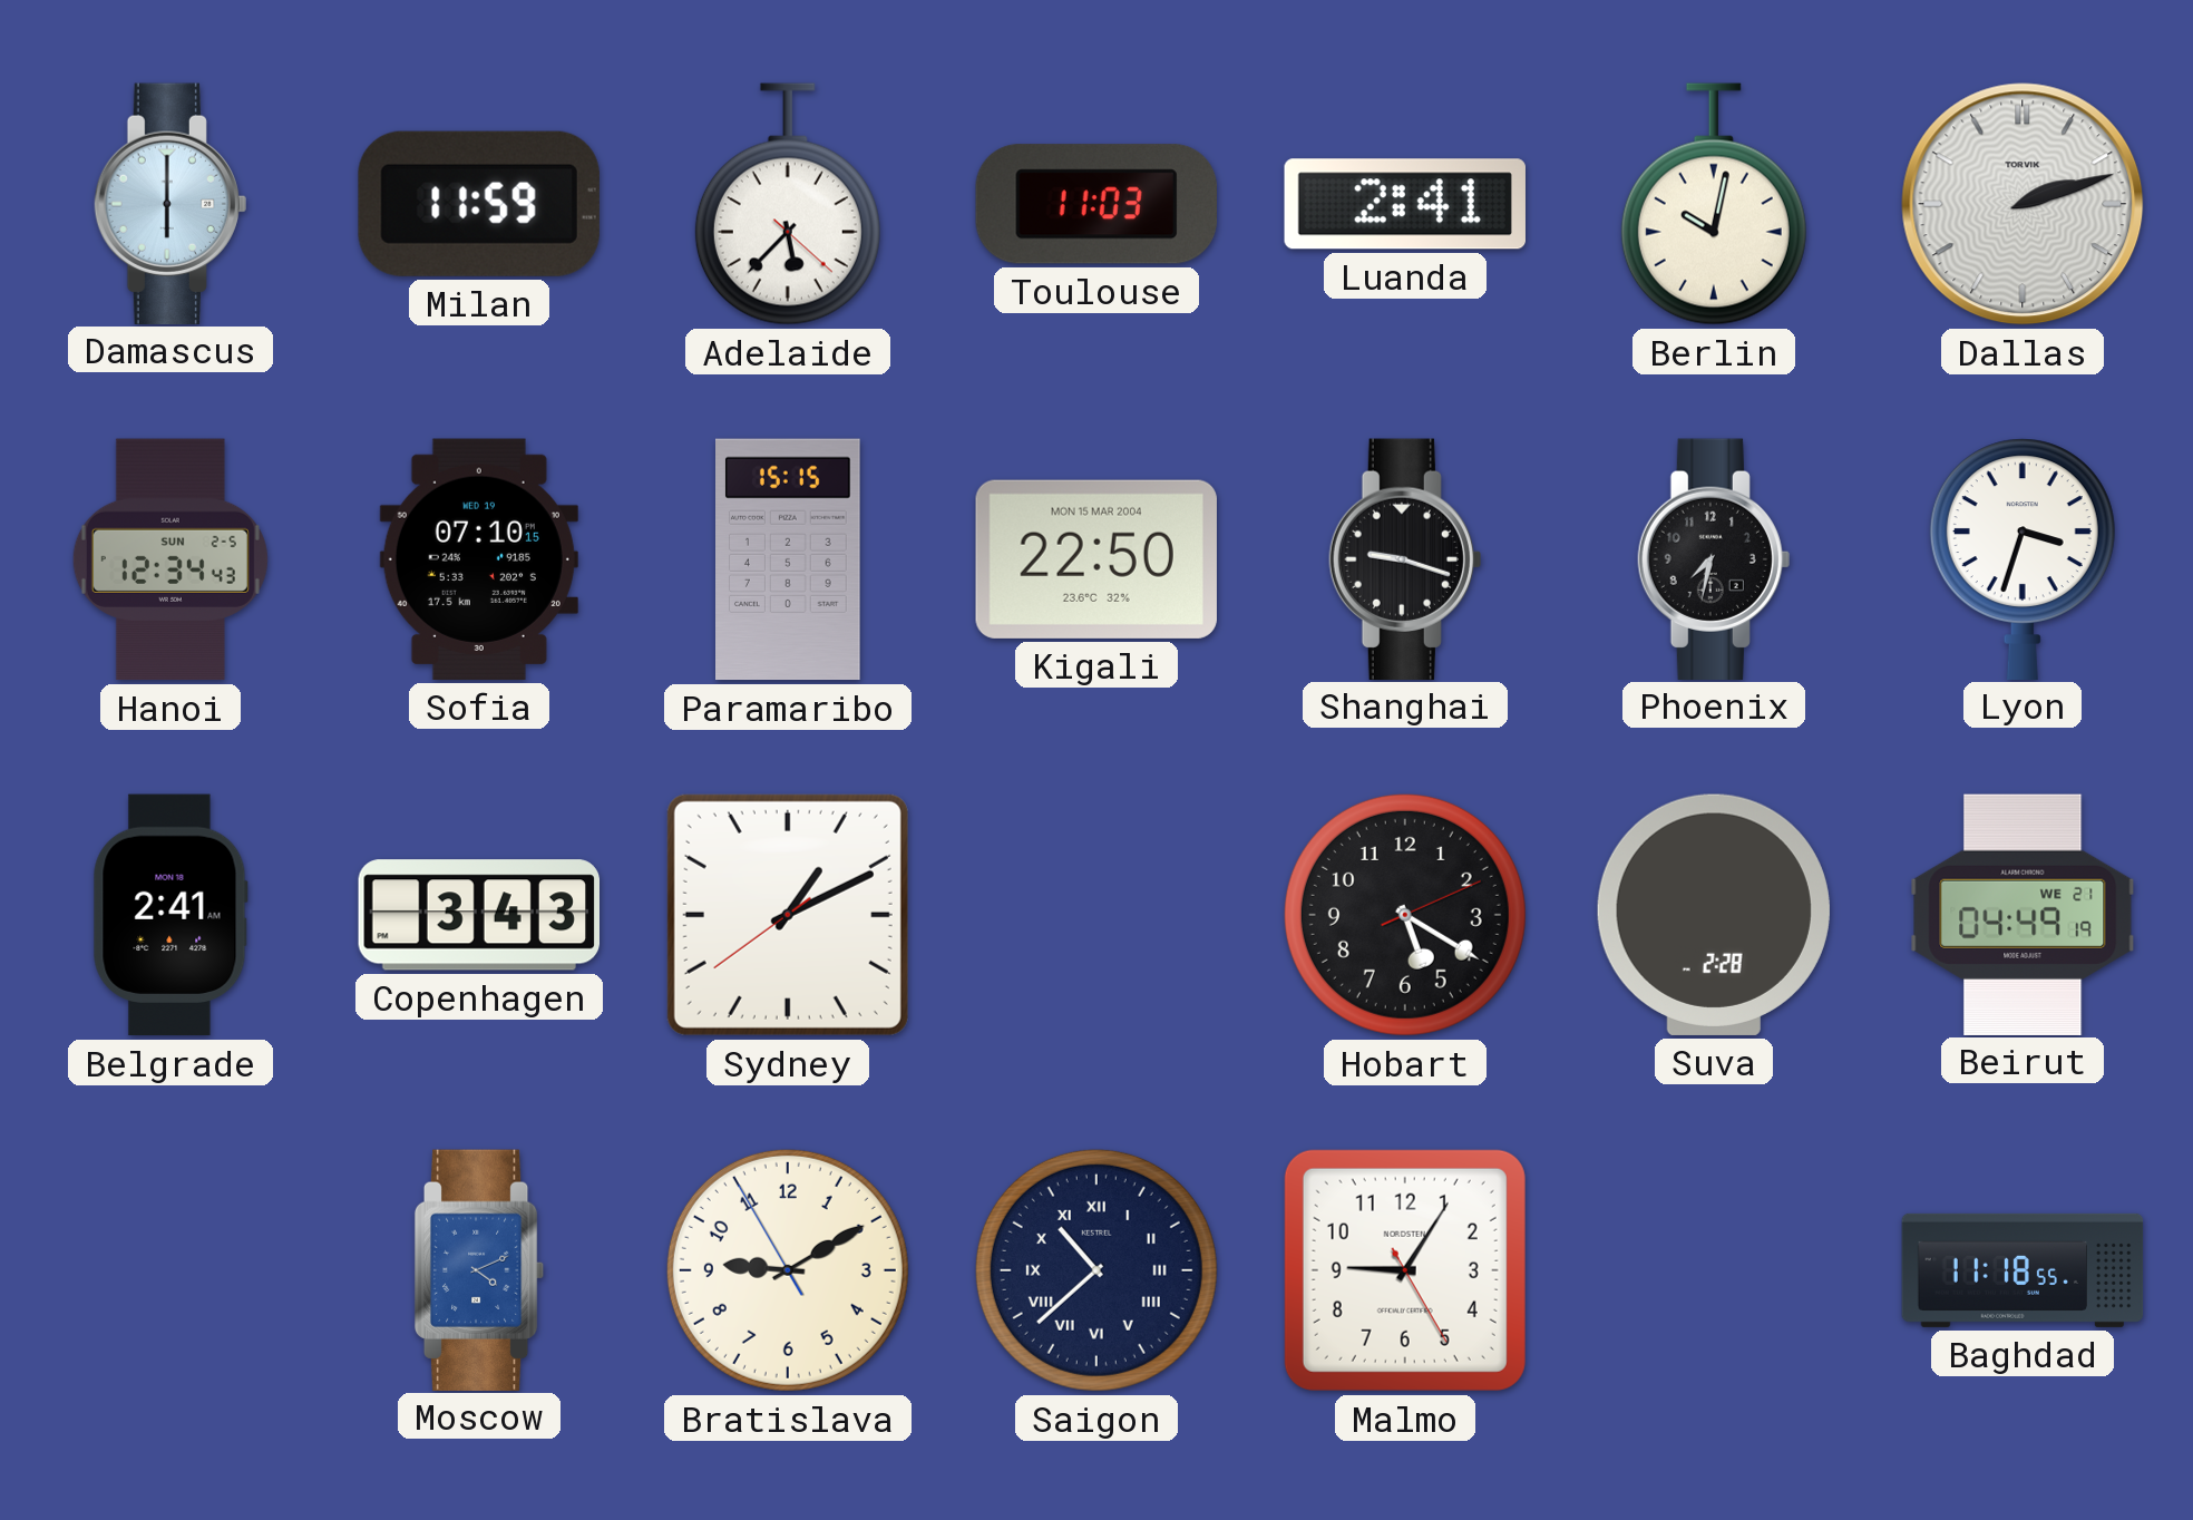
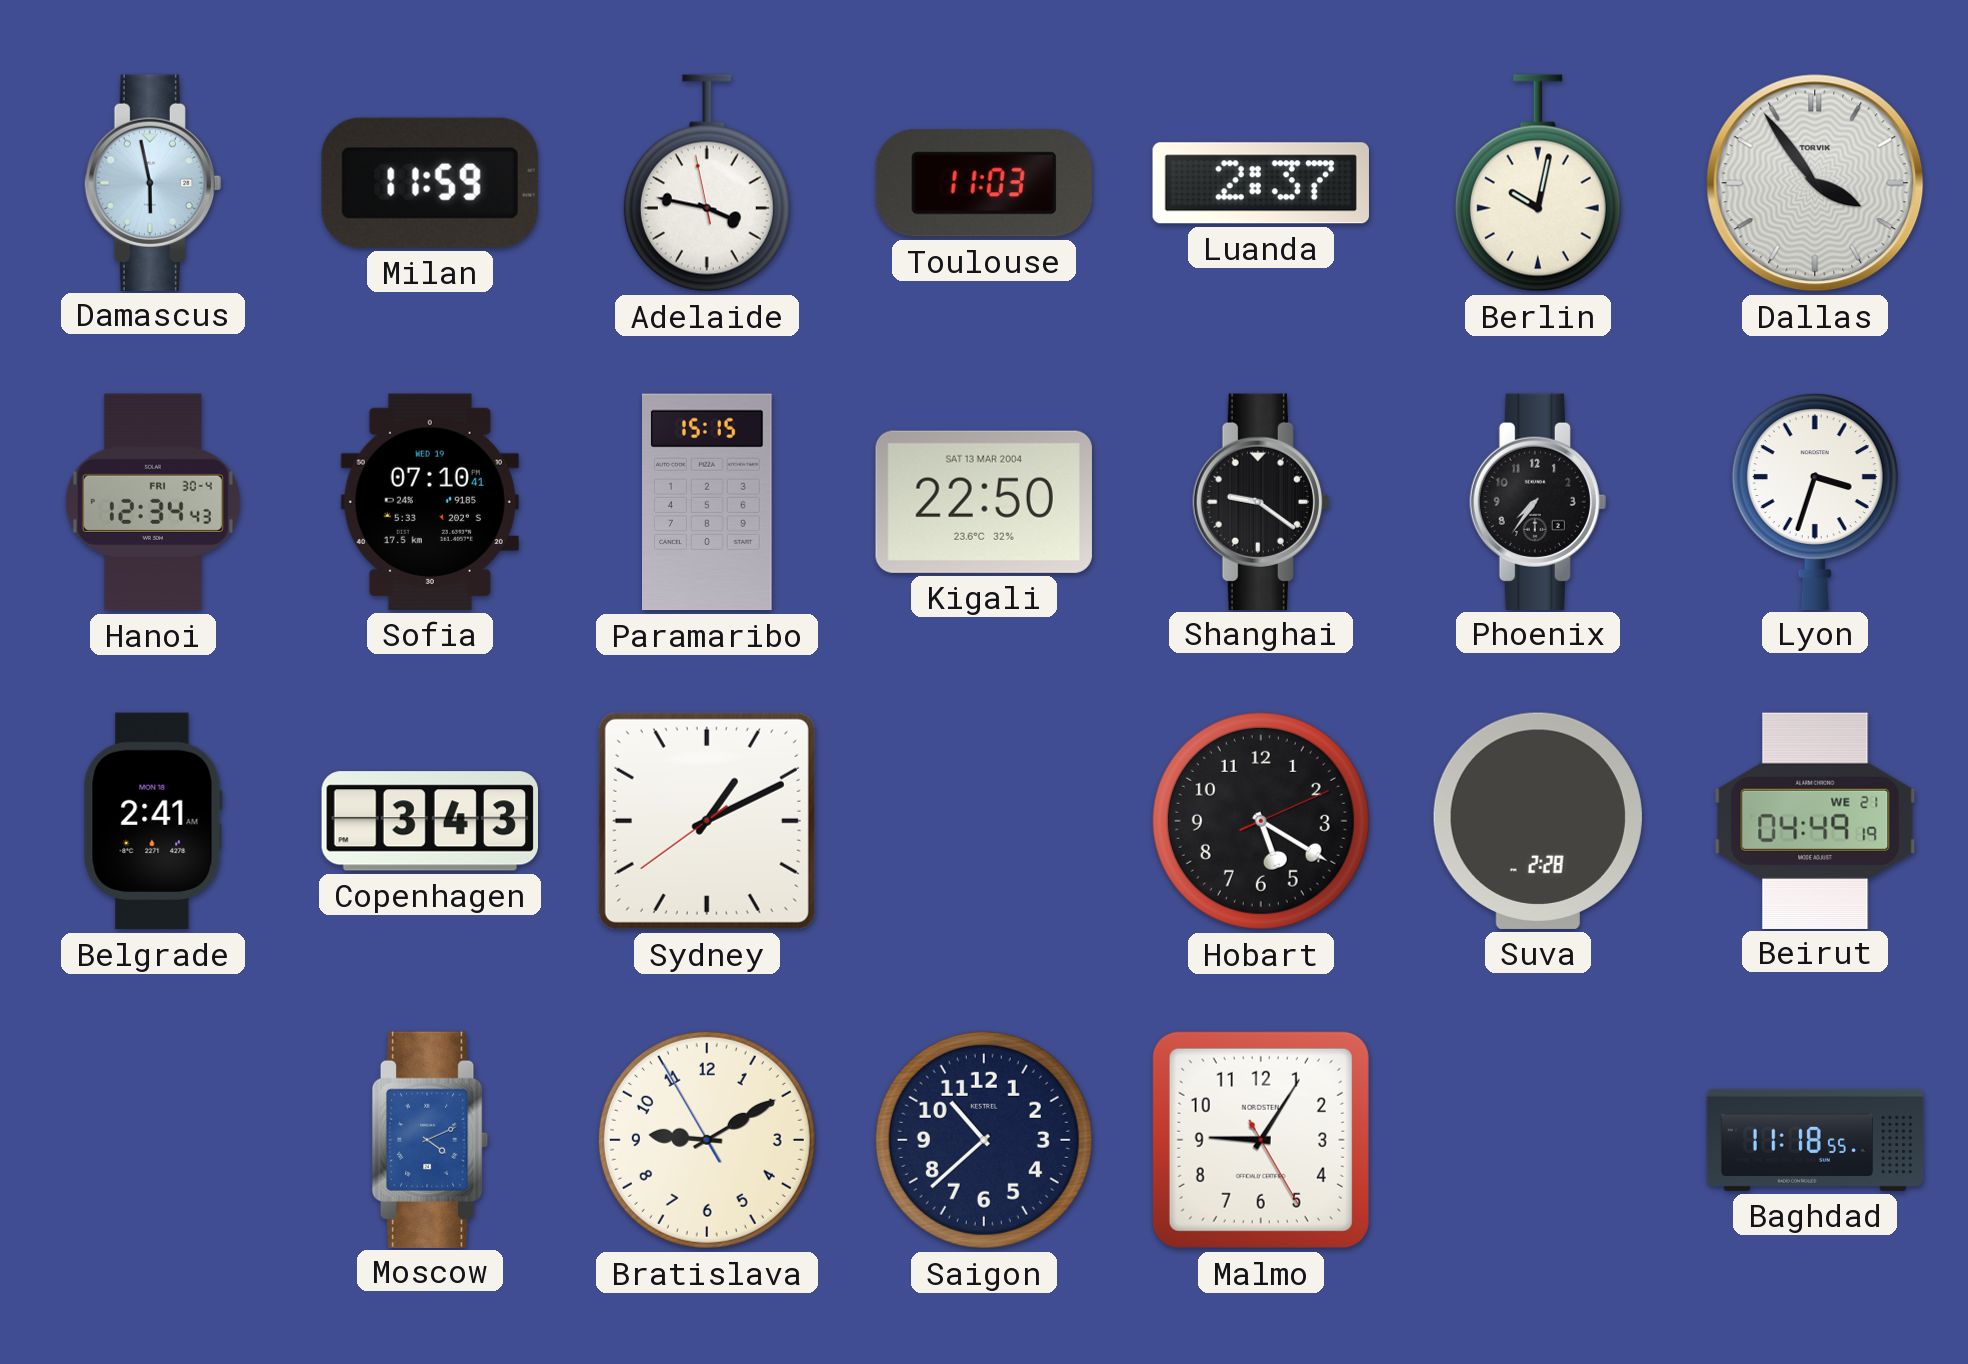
Damascus: 6:00 -> 5:58
Adelaide: 5:37 -> 3:46
Luanda: 2:41 -> 2:37
Dallas: 2:12 -> 3:54
Hanoi date: SUN 2-5 -> FRI 30-4
Sofia: 07:10:15 -> 07:10:41
Kigali date: MON 15 MAR 2004 -> SAT 13 MAR 2004
Shanghai: 9:18 -> 9:21
Phoenix: 7:32 -> 7:36
Saigon numerals: Roman -> Arabic
